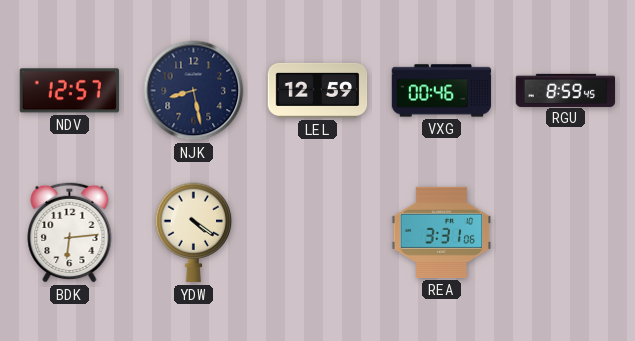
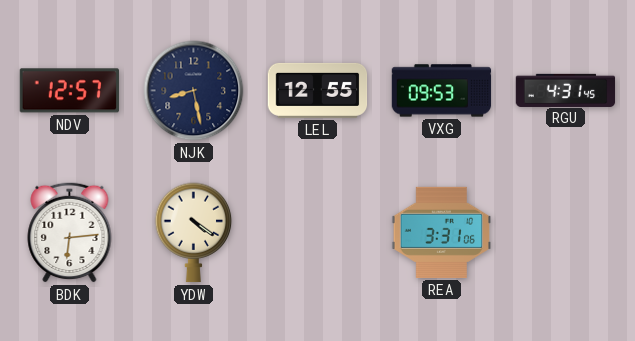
LEL: 12:59 -> 12:55
VXG: 00:46 -> 09:53
RGU: 8:59 -> 4:31
